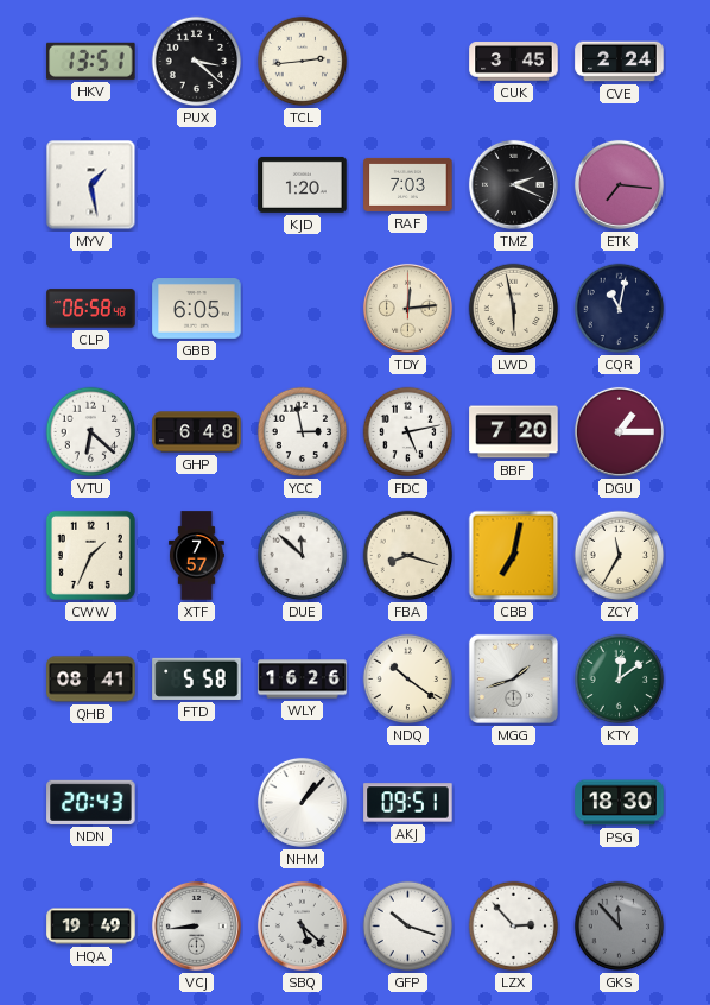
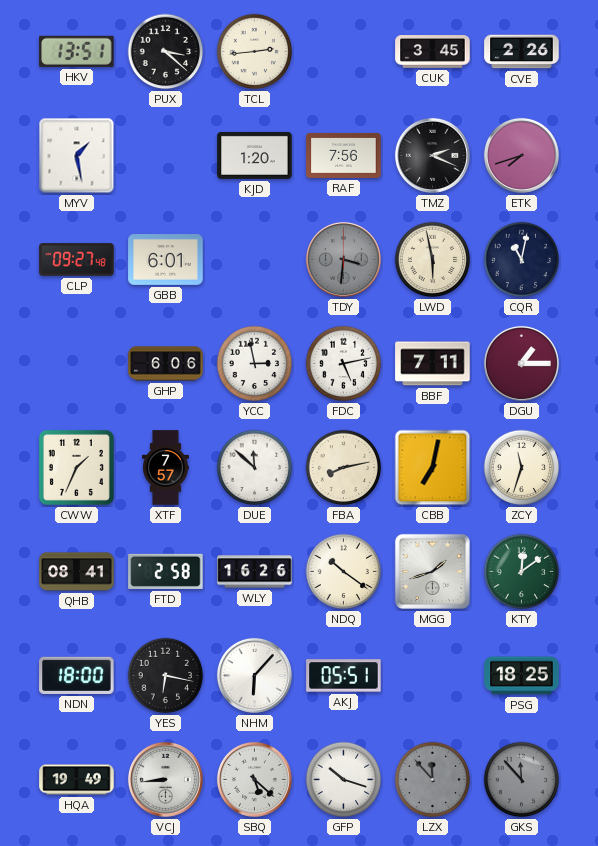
CVE: 2:24 -> 2:26
RAF: 7:03 -> 7:56
ETK: 7:16 -> 7:42
CLP: 06:58 -> 09:27
GBB: 6:05 -> 6:01
TDY: 12:14 -> 3:31
TDY dial: cream -> grey
VTU: 6:22 -> none
GHP: 6:48 -> 6:06
BBF: 7:20 -> 7:11
FBA: 8:18 -> 8:13
ZCY: 11:35 -> 11:33
FTD: 5:58 -> 2:58
NDN: 20:43 -> 18:00
YES: none -> 6:17
NHM: 1:07 -> 6:07
AKJ: 09:51 -> 05:51
PSG: 18:30 -> 18:25
LZX: 2:53 -> 11:53
LZX dial: white -> grey
